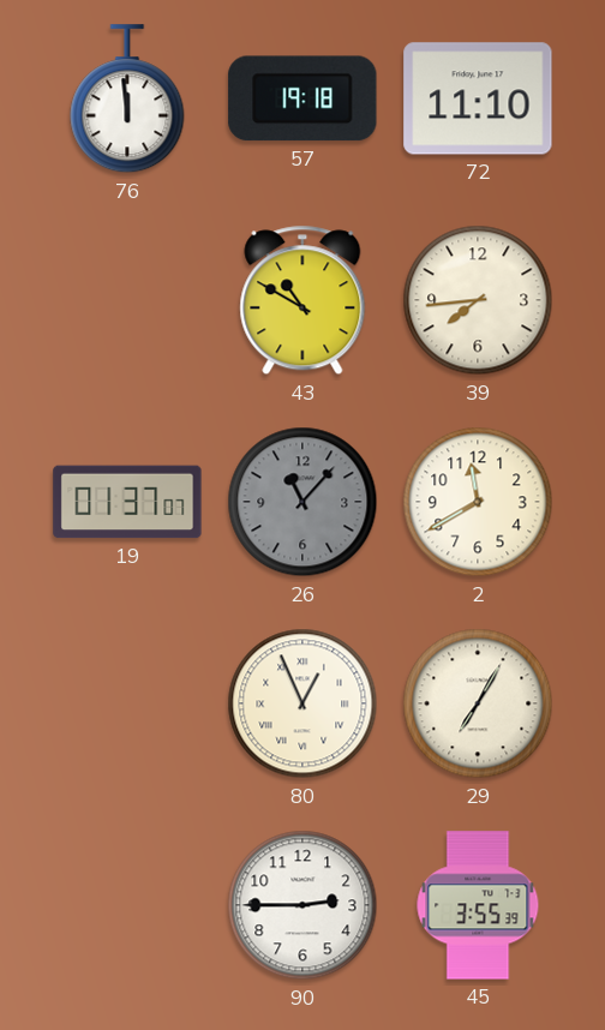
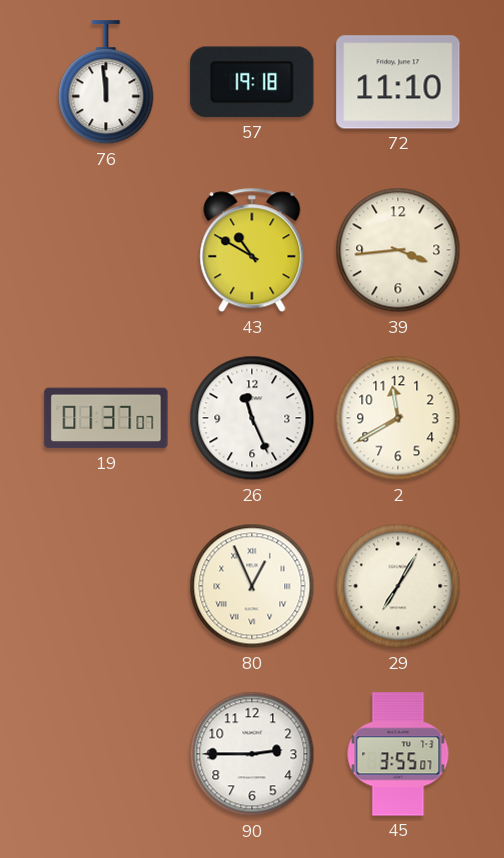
39: 7:44 -> 3:44
26: 11:07 -> 11:26
26 dial: grey -> white
45: 3:55:39 -> 3:55:07
